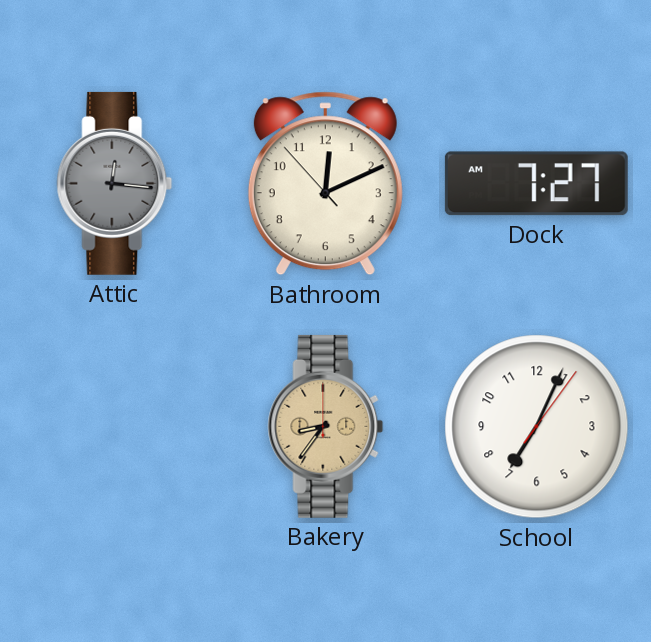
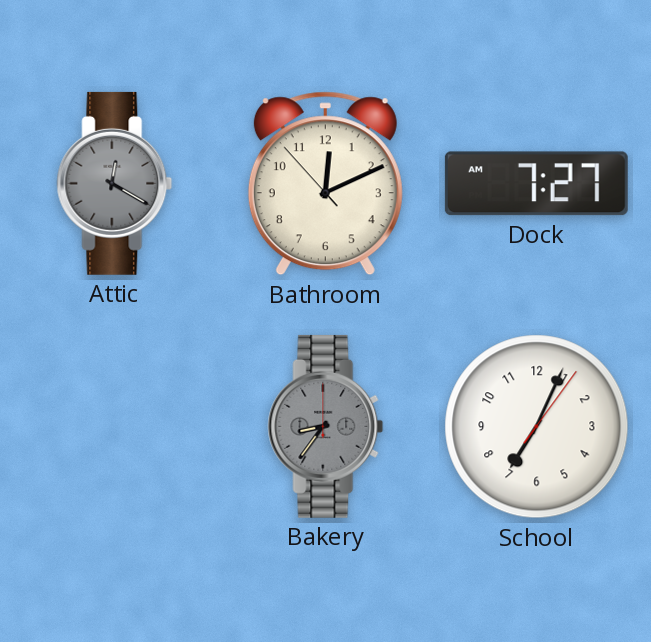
Attic: 12:16 -> 12:20
Bakery dial: champagne -> grey
